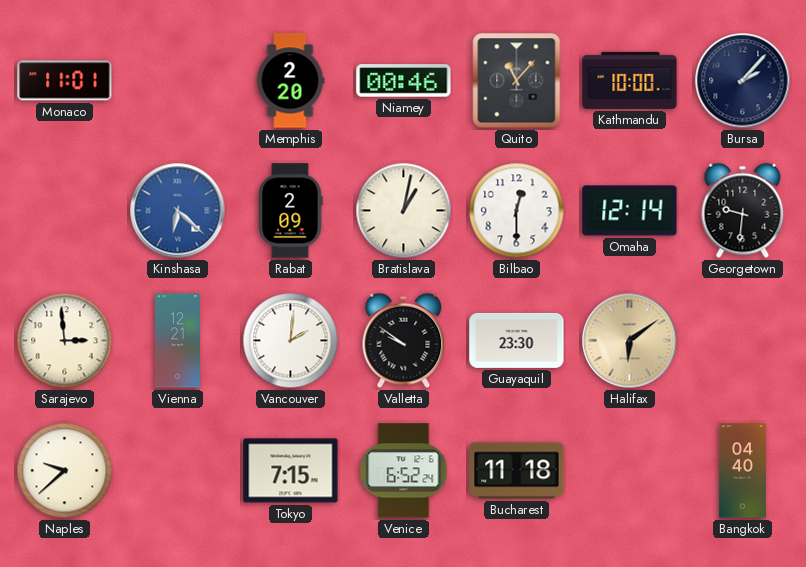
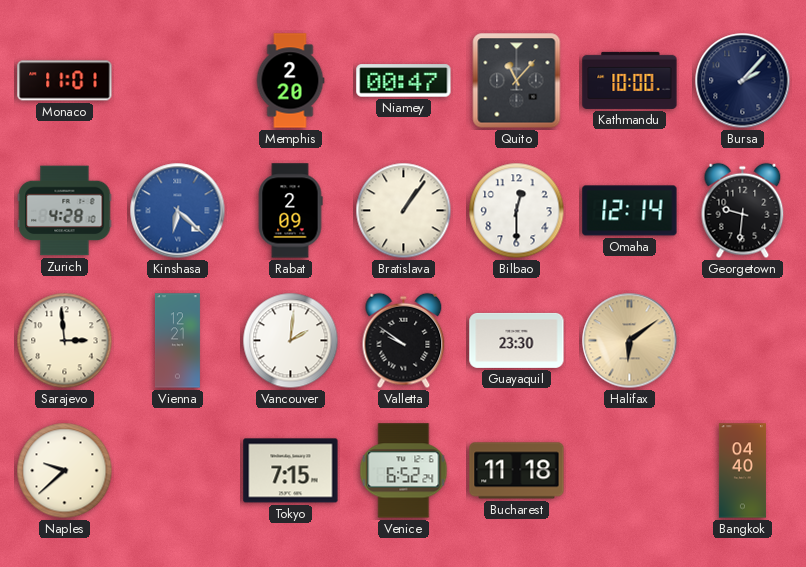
Niamey: 00:46 -> 00:47
Zurich: none -> 4:28
Bratislava: 1:02 -> 1:06
